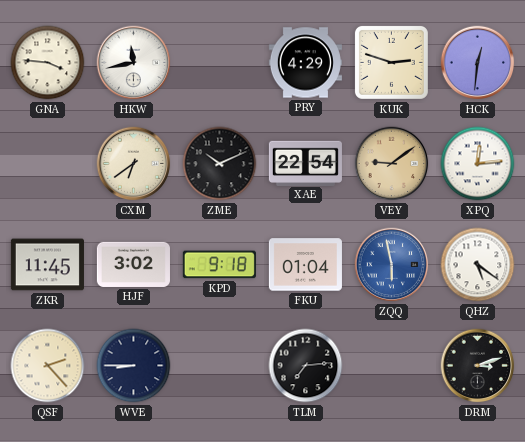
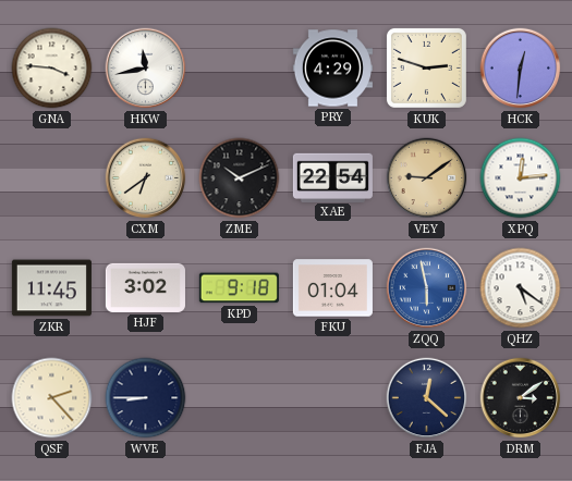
TLM: 7:14 -> none
FJA: none -> 12:22
DRM: 3:12 -> 3:09
